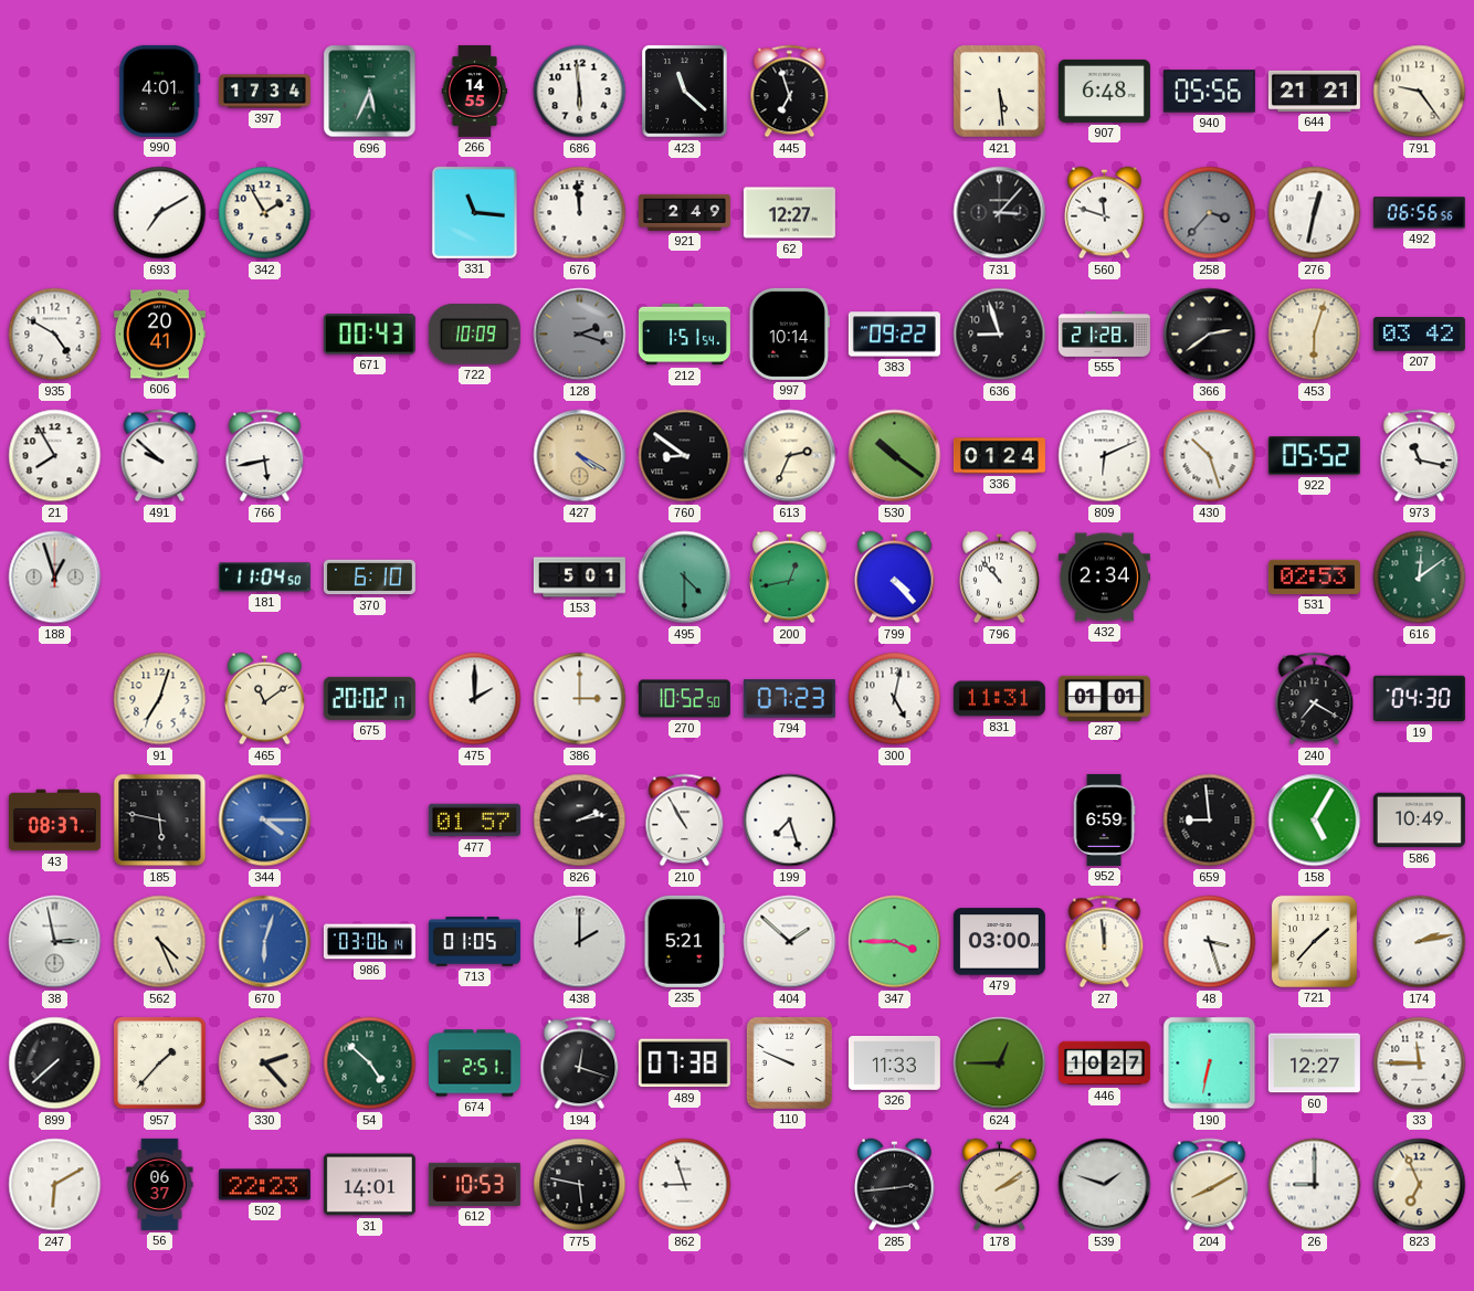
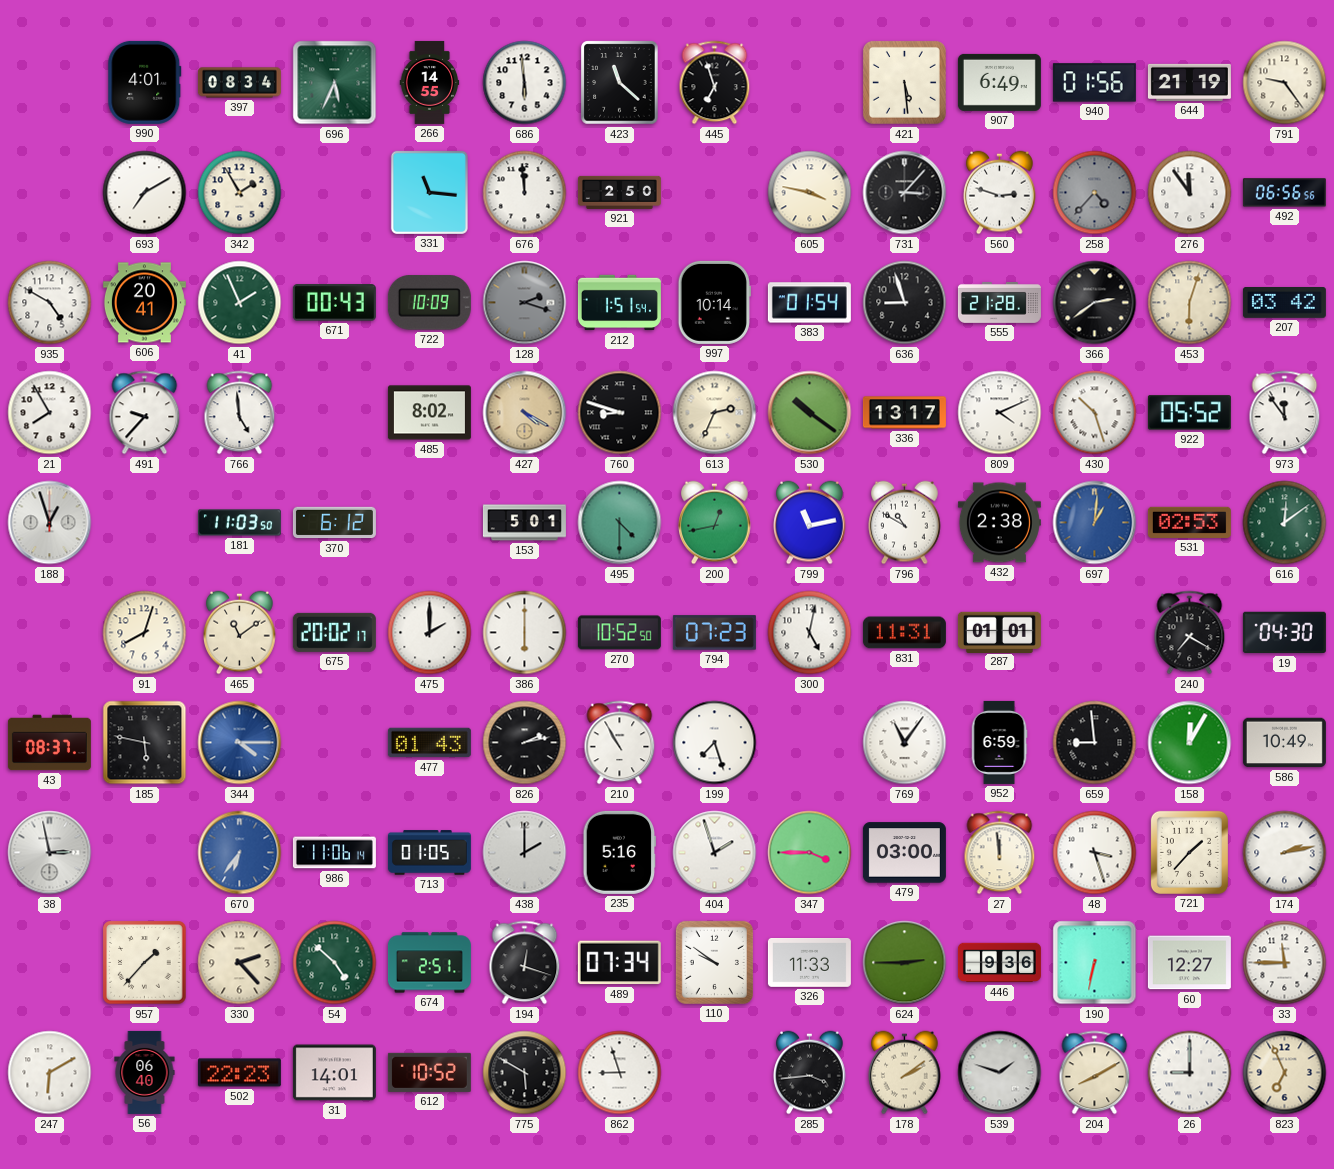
397: 17:34 -> 08:34
907: 6:48 -> 6:49
940: 05:56 -> 01:56
644: 21:21 -> 21:19
921: 2:49 -> 2:50
62: 12:27 -> none
605: none -> 3:47
560: 11:48 -> 2:48
258: 3:37 -> 4:37
276: 12:32 -> 11:54
41: none -> 1:56
383: 09:22 -> 01:54
491: 9:52 -> 9:37
766: 5:43 -> 4:59
485: none -> 8:02
760: 8:51 -> 8:48
336: 01:24 -> 13:17
809: 6:11 -> 4:11
973: 11:17 -> 11:54
181: 11:04 -> 11:03
370: 6:10 -> 6:12
799: 4:23 -> 11:13
796: 10:53 -> 10:50
432: 2:34 -> 2:38
697: none -> 1:01
91: 7:03 -> 8:03
386: 3:00 -> 6:00
477: 01:57 -> 01:43
769: none -> 11:06
158: 5:05 -> 12:05
562: 4:26 -> none
670: 6:03 -> 6:36
986: 03:06 -> 11:06
235: 5:21 -> 5:16
404: 1:52 -> 1:57
899: 7:38 -> none
489: 07:38 -> 07:34
110: 9:49 -> 9:51
624: 12:45 -> 2:45
446: 10:27 -> 9:36
56: 06:37 -> 06:40
612: 10:53 -> 10:52
775: 5:47 -> 5:50
285: 2:44 -> 3:44
